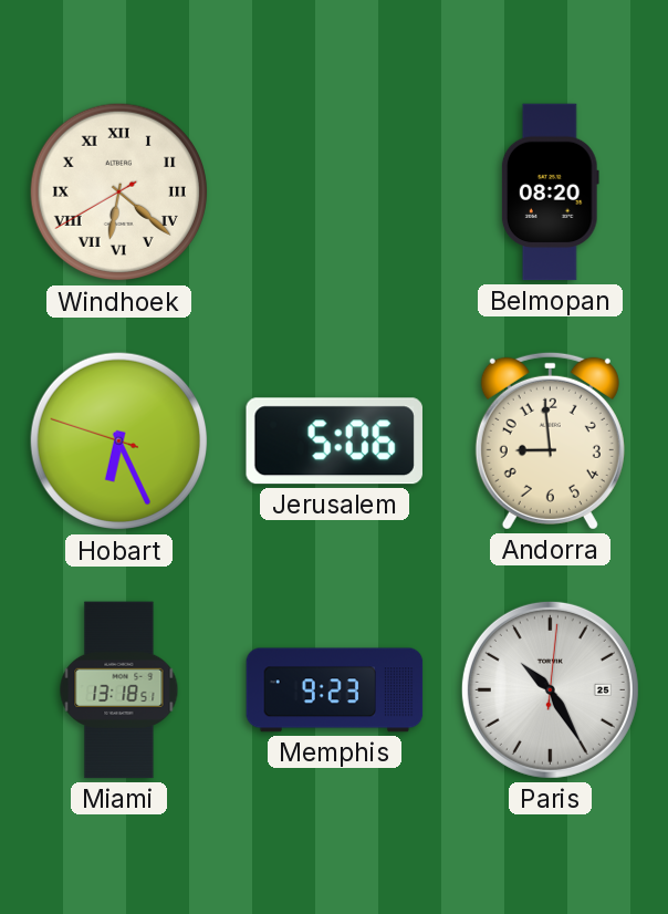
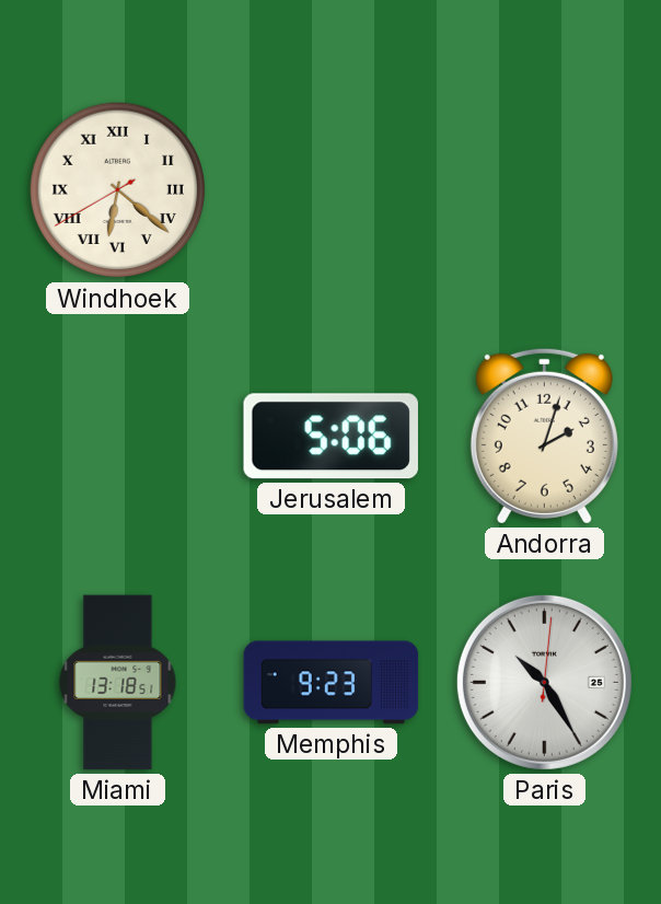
Belmopan: 08:20 -> none
Hobart: 6:25 -> none
Andorra: 8:59 -> 2:03
